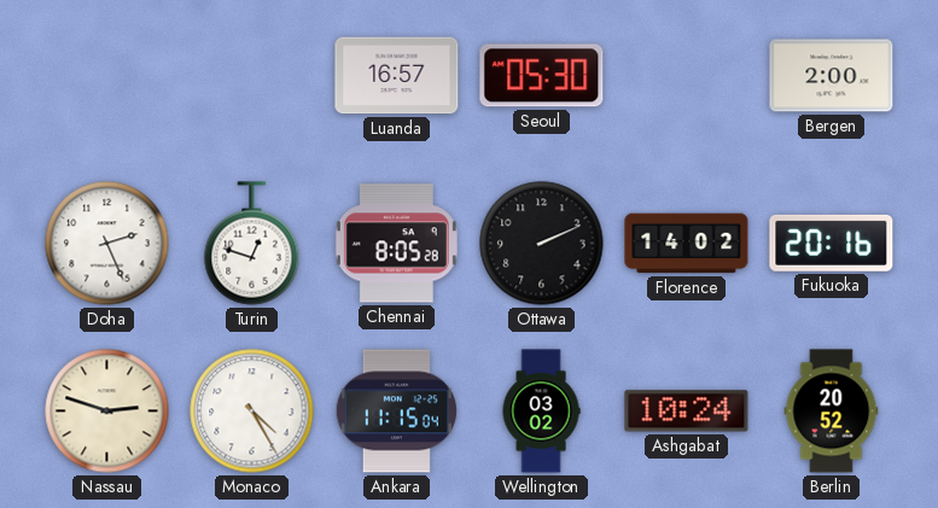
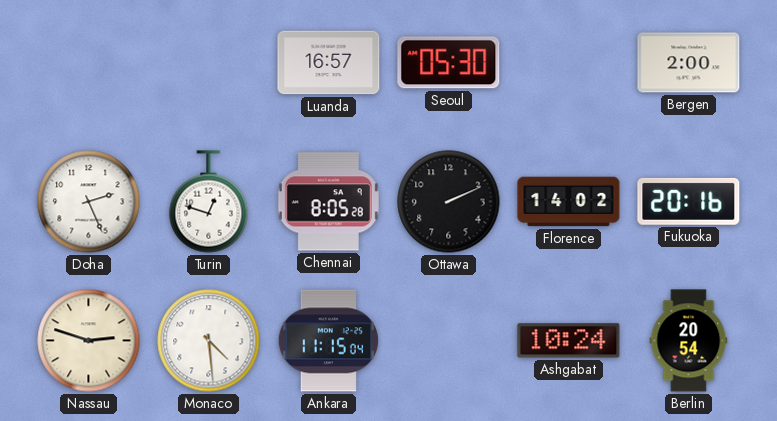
Monaco: 4:25 -> 4:29
Wellington: 03:02 -> none
Berlin: 20:52 -> 20:54
